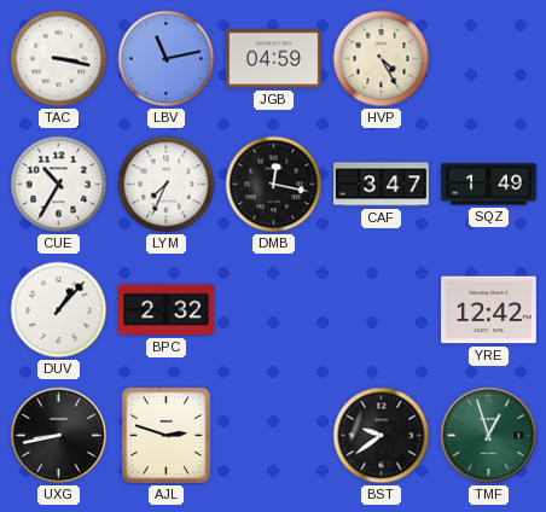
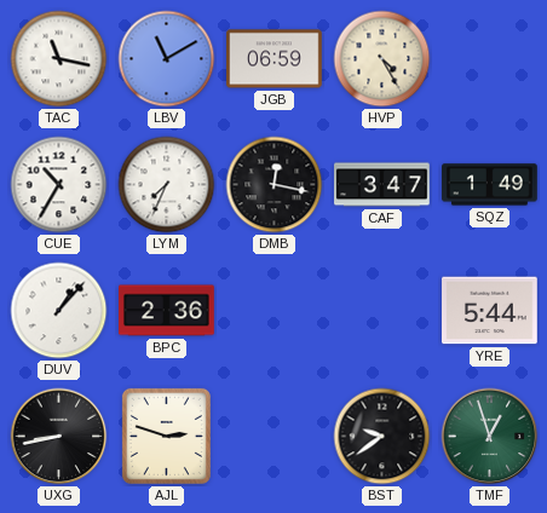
TAC: 3:17 -> 11:17
LBV: 11:13 -> 11:10
JGB: 04:59 -> 06:59
BPC: 2:32 -> 2:36
YRE: 12:42 -> 5:44
